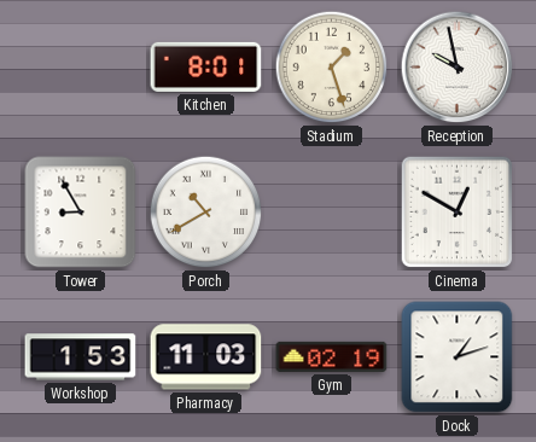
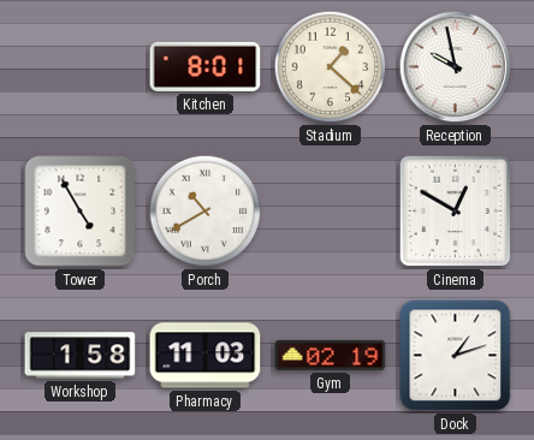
Stadium: 1:27 -> 1:22
Tower: 8:55 -> 4:55
Workshop: 1:53 -> 1:58
